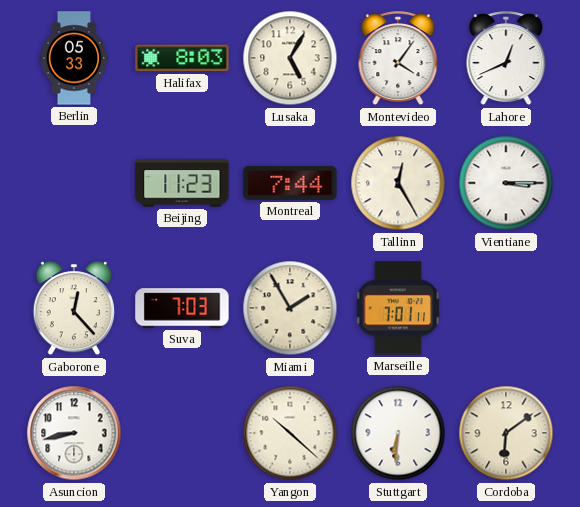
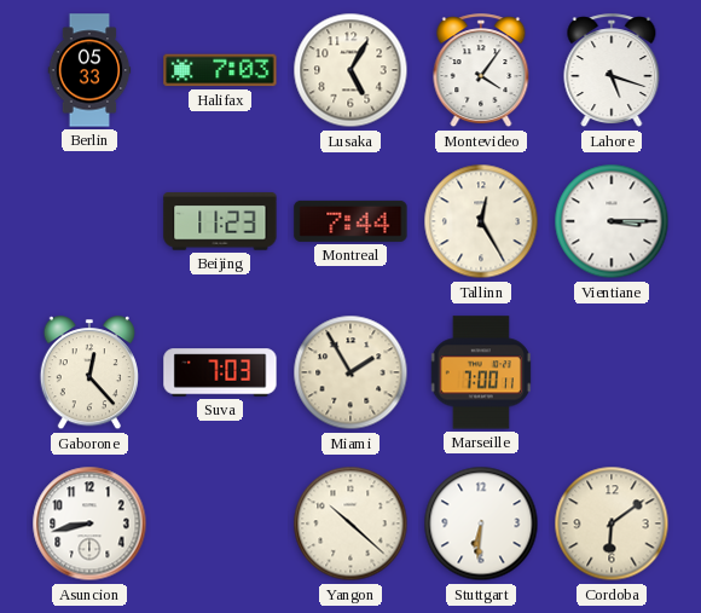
Halifax: 8:03 -> 7:03
Lahore: 12:41 -> 5:18
Marseille: 7:01 -> 7:00
